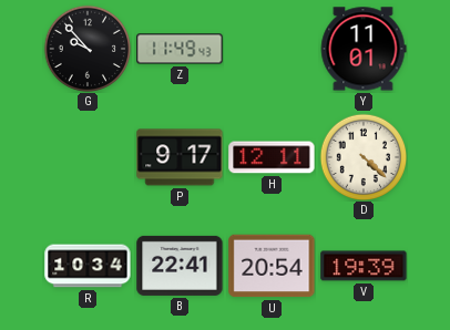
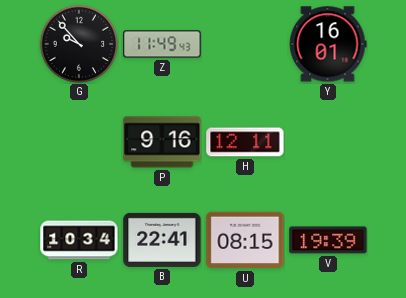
Y: 11:01 -> 16:01
P: 9:17 -> 9:16
D: 4:22 -> none
U: 20:54 -> 08:15
